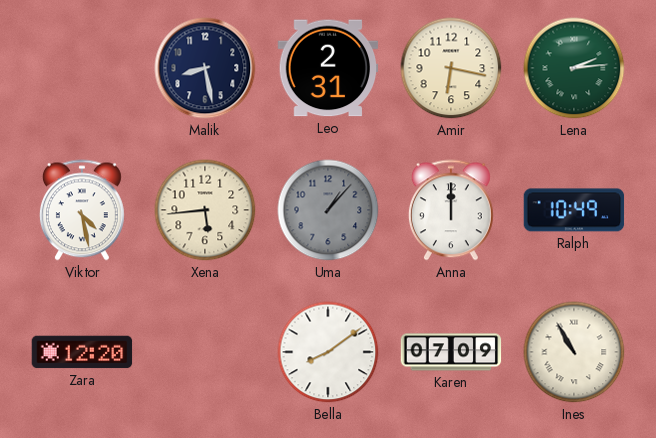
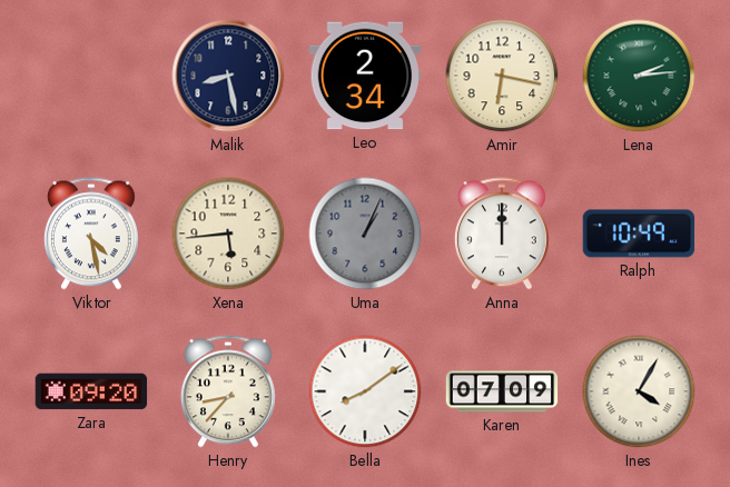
Leo: 2:31 -> 2:34
Uma: 1:07 -> 1:04
Zara: 12:20 -> 09:20
Henry: none -> 8:37
Ines: 10:55 -> 4:05
